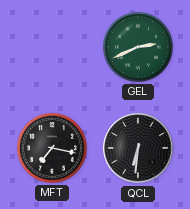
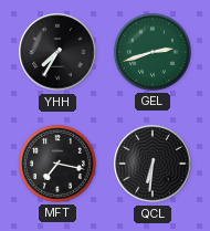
YHH: none -> 7:35
GEL: 2:41 -> 2:42
